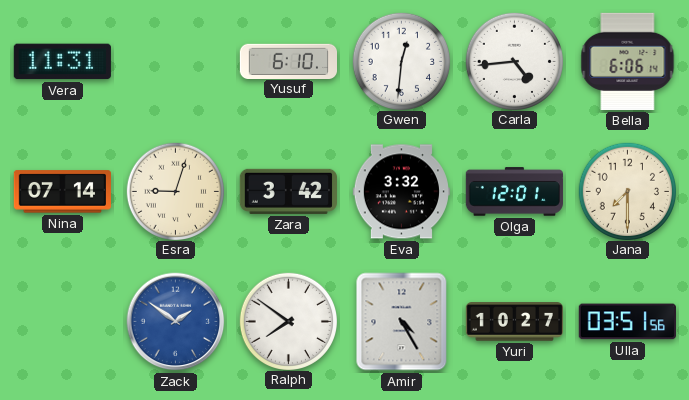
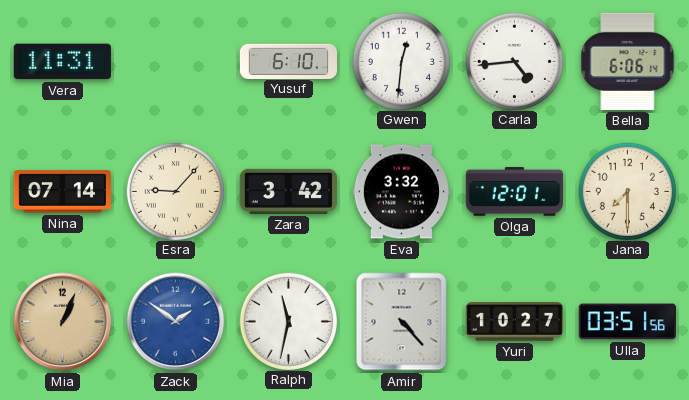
Esra: 9:03 -> 9:07
Mia: none -> 1:04
Ralph: 7:51 -> 11:32
Amir: 4:25 -> 4:23
